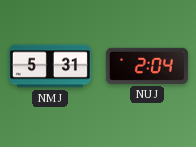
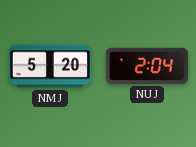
NMJ: 5:31 -> 5:20
